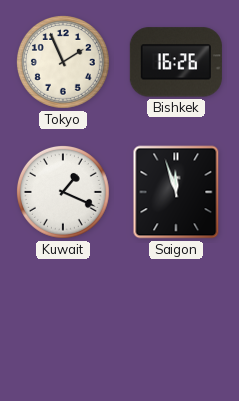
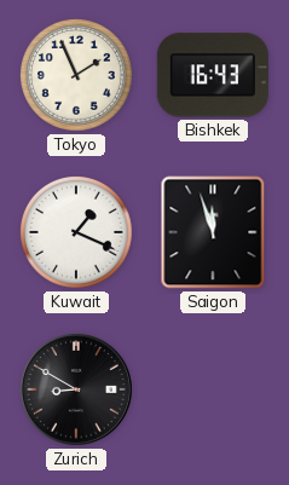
Bishkek: 16:26 -> 16:43
Zurich: none -> 8:50
